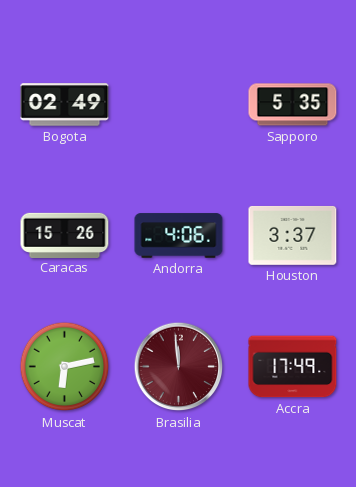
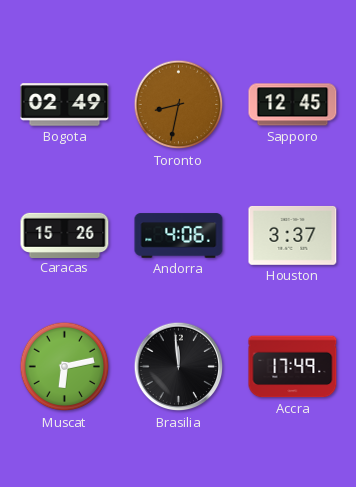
Toronto: none -> 8:32
Sapporo: 5:35 -> 12:45
Brasilia dial: burgundy -> black
